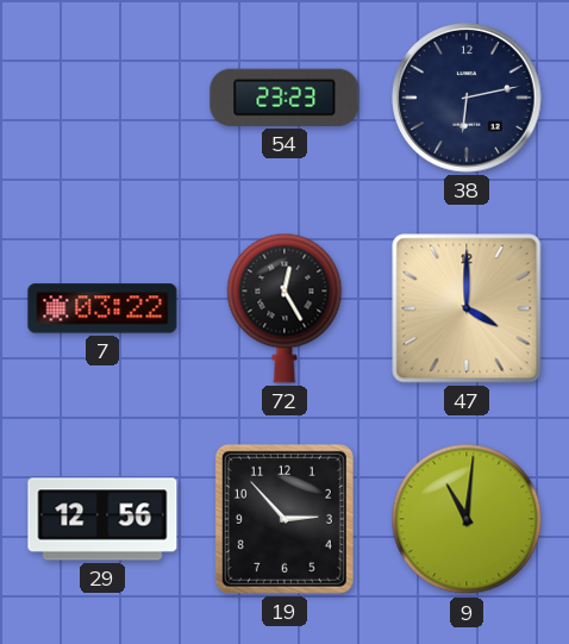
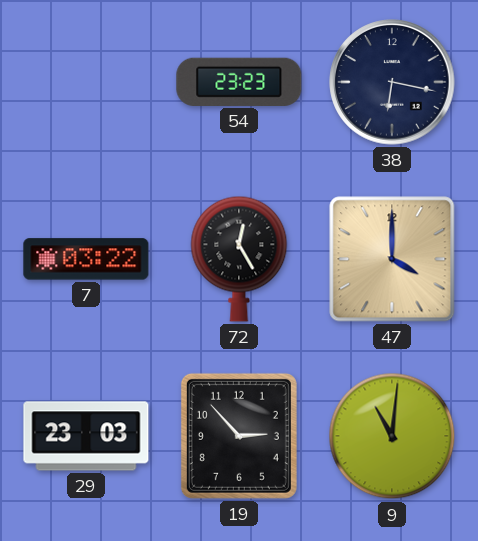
38: 6:13 -> 6:17
29: 12:56 -> 23:03
